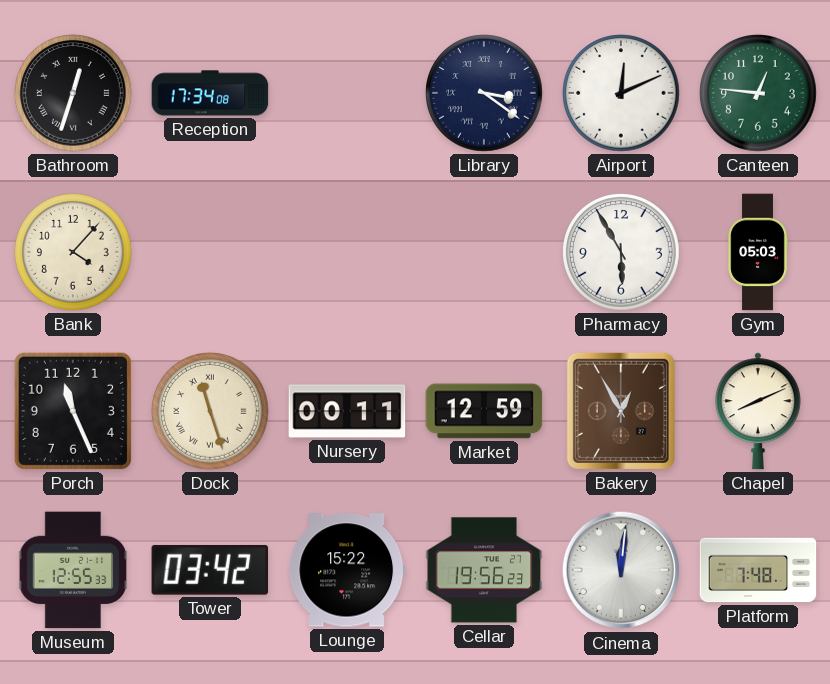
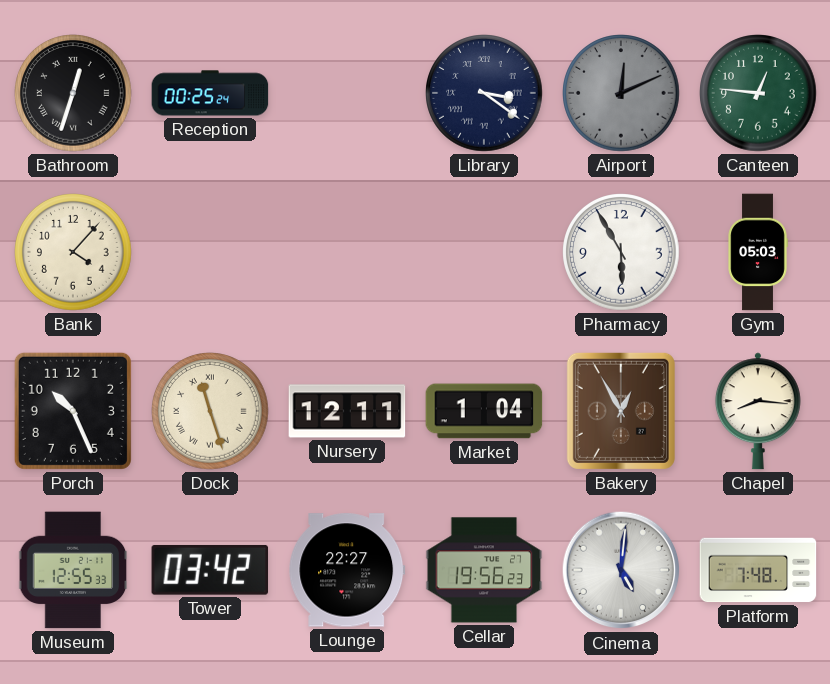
Reception: 17:34 -> 00:25
Airport dial: white -> grey
Porch: 11:26 -> 10:26
Nursery: 00:11 -> 12:11
Market: 12:59 -> 1:04
Chapel: 8:11 -> 8:16
Lounge: 15:22 -> 22:27
Cinema: 12:01 -> 5:01
